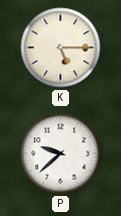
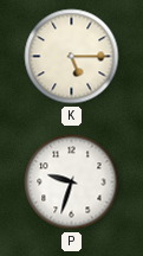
P: 9:38 -> 9:33
